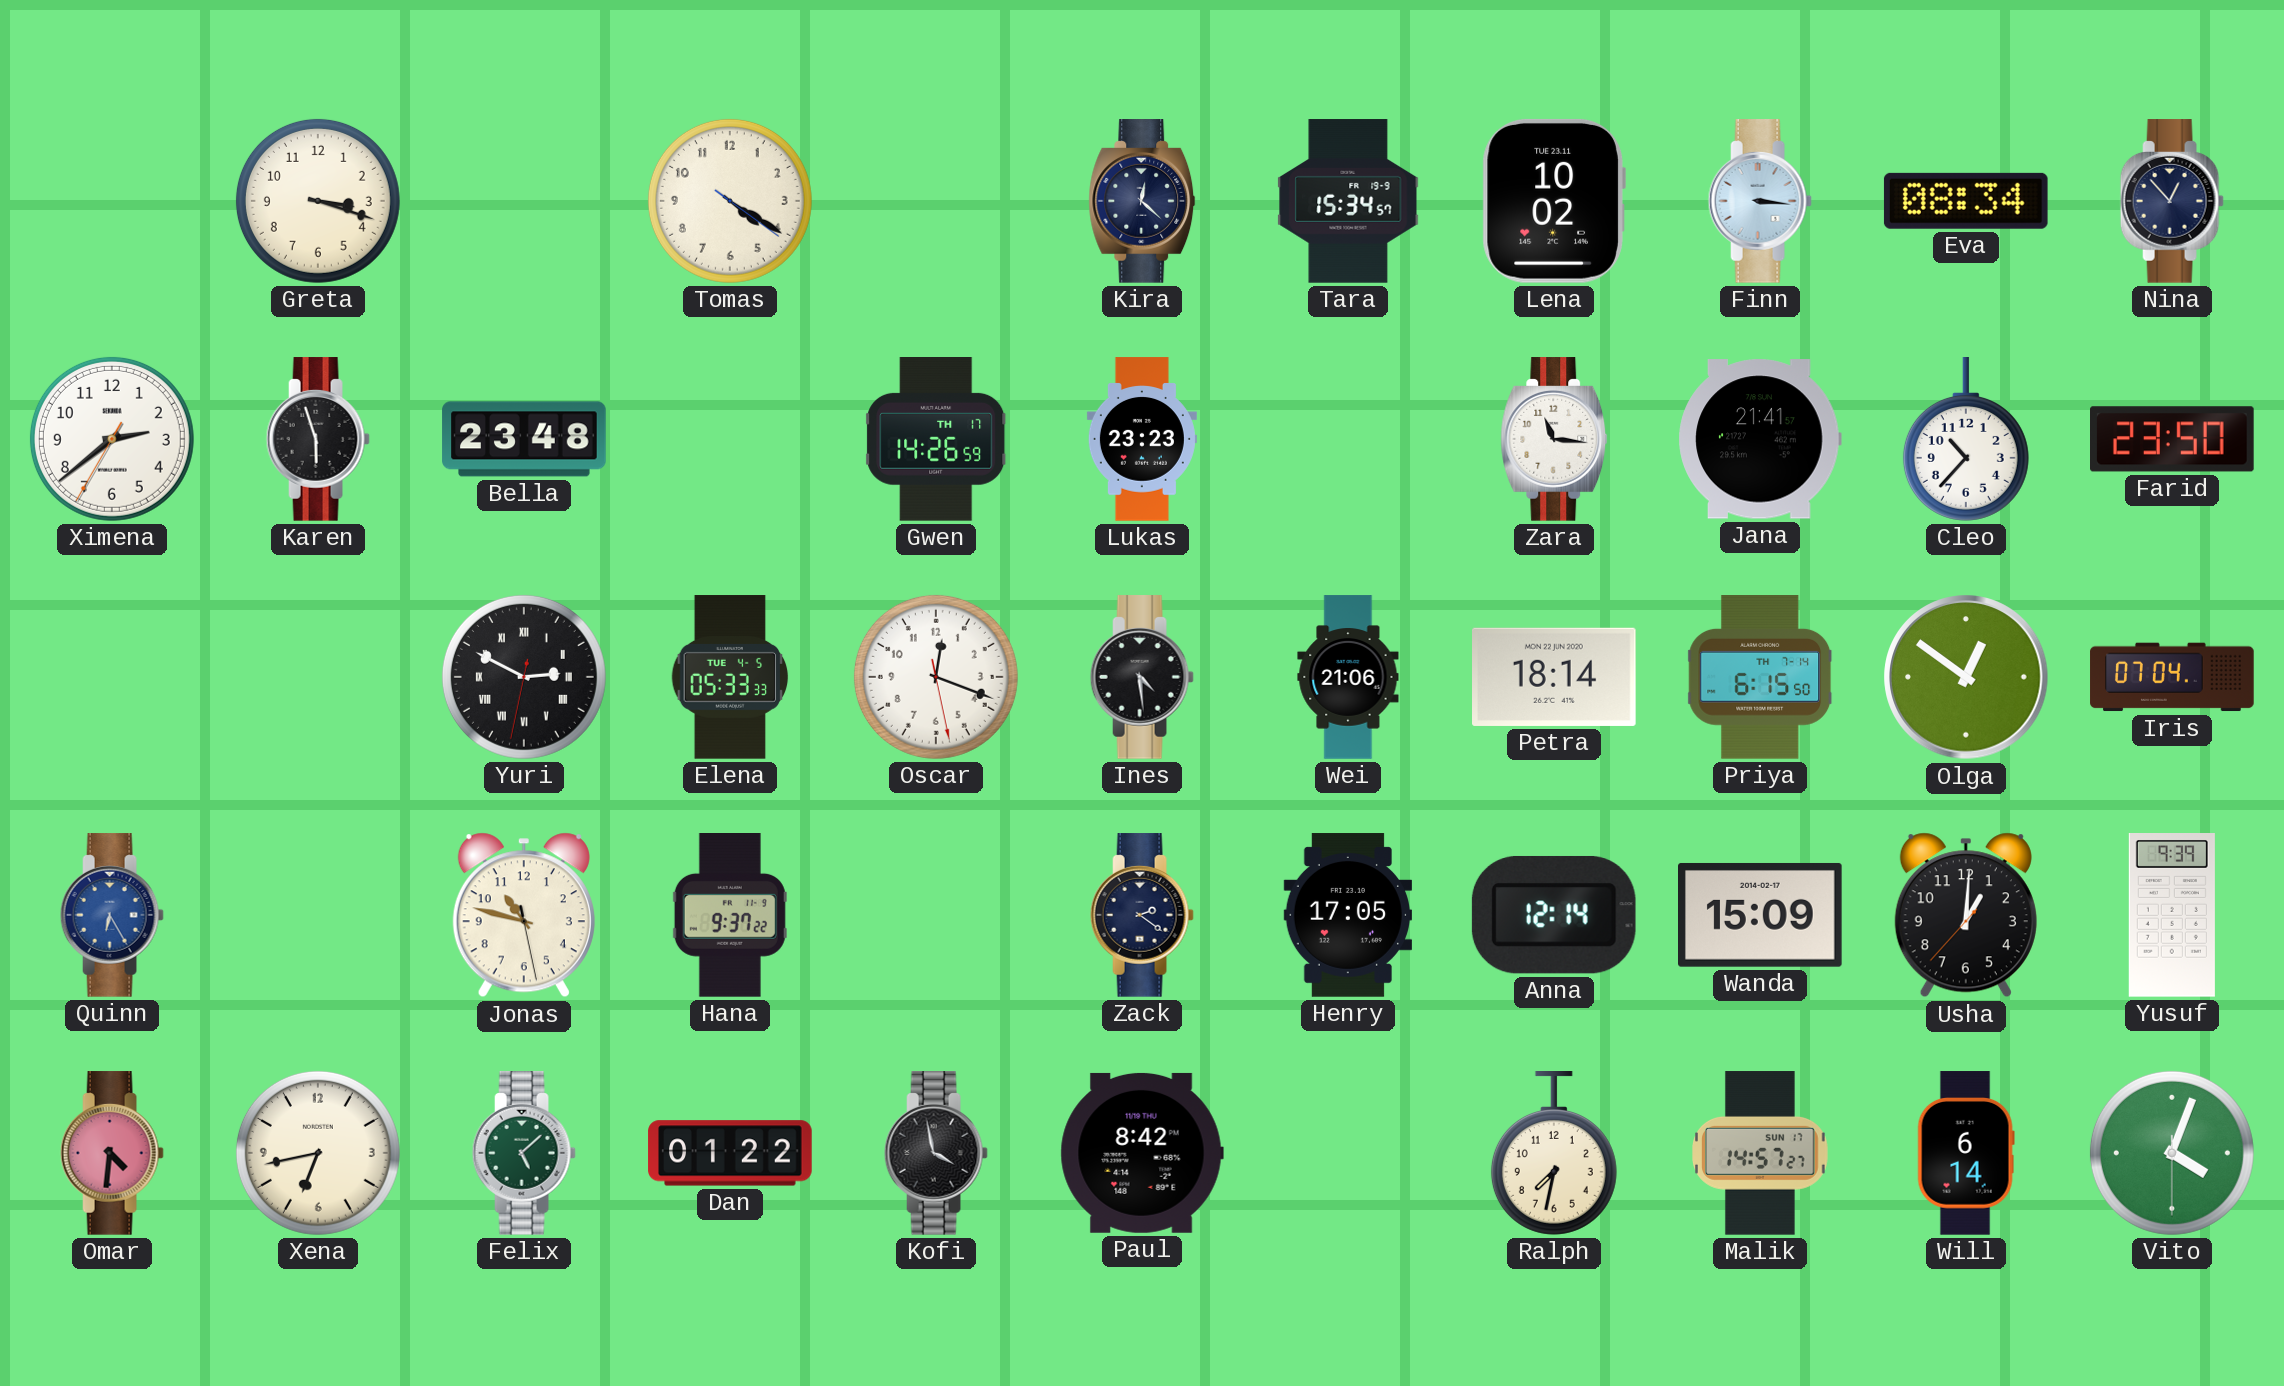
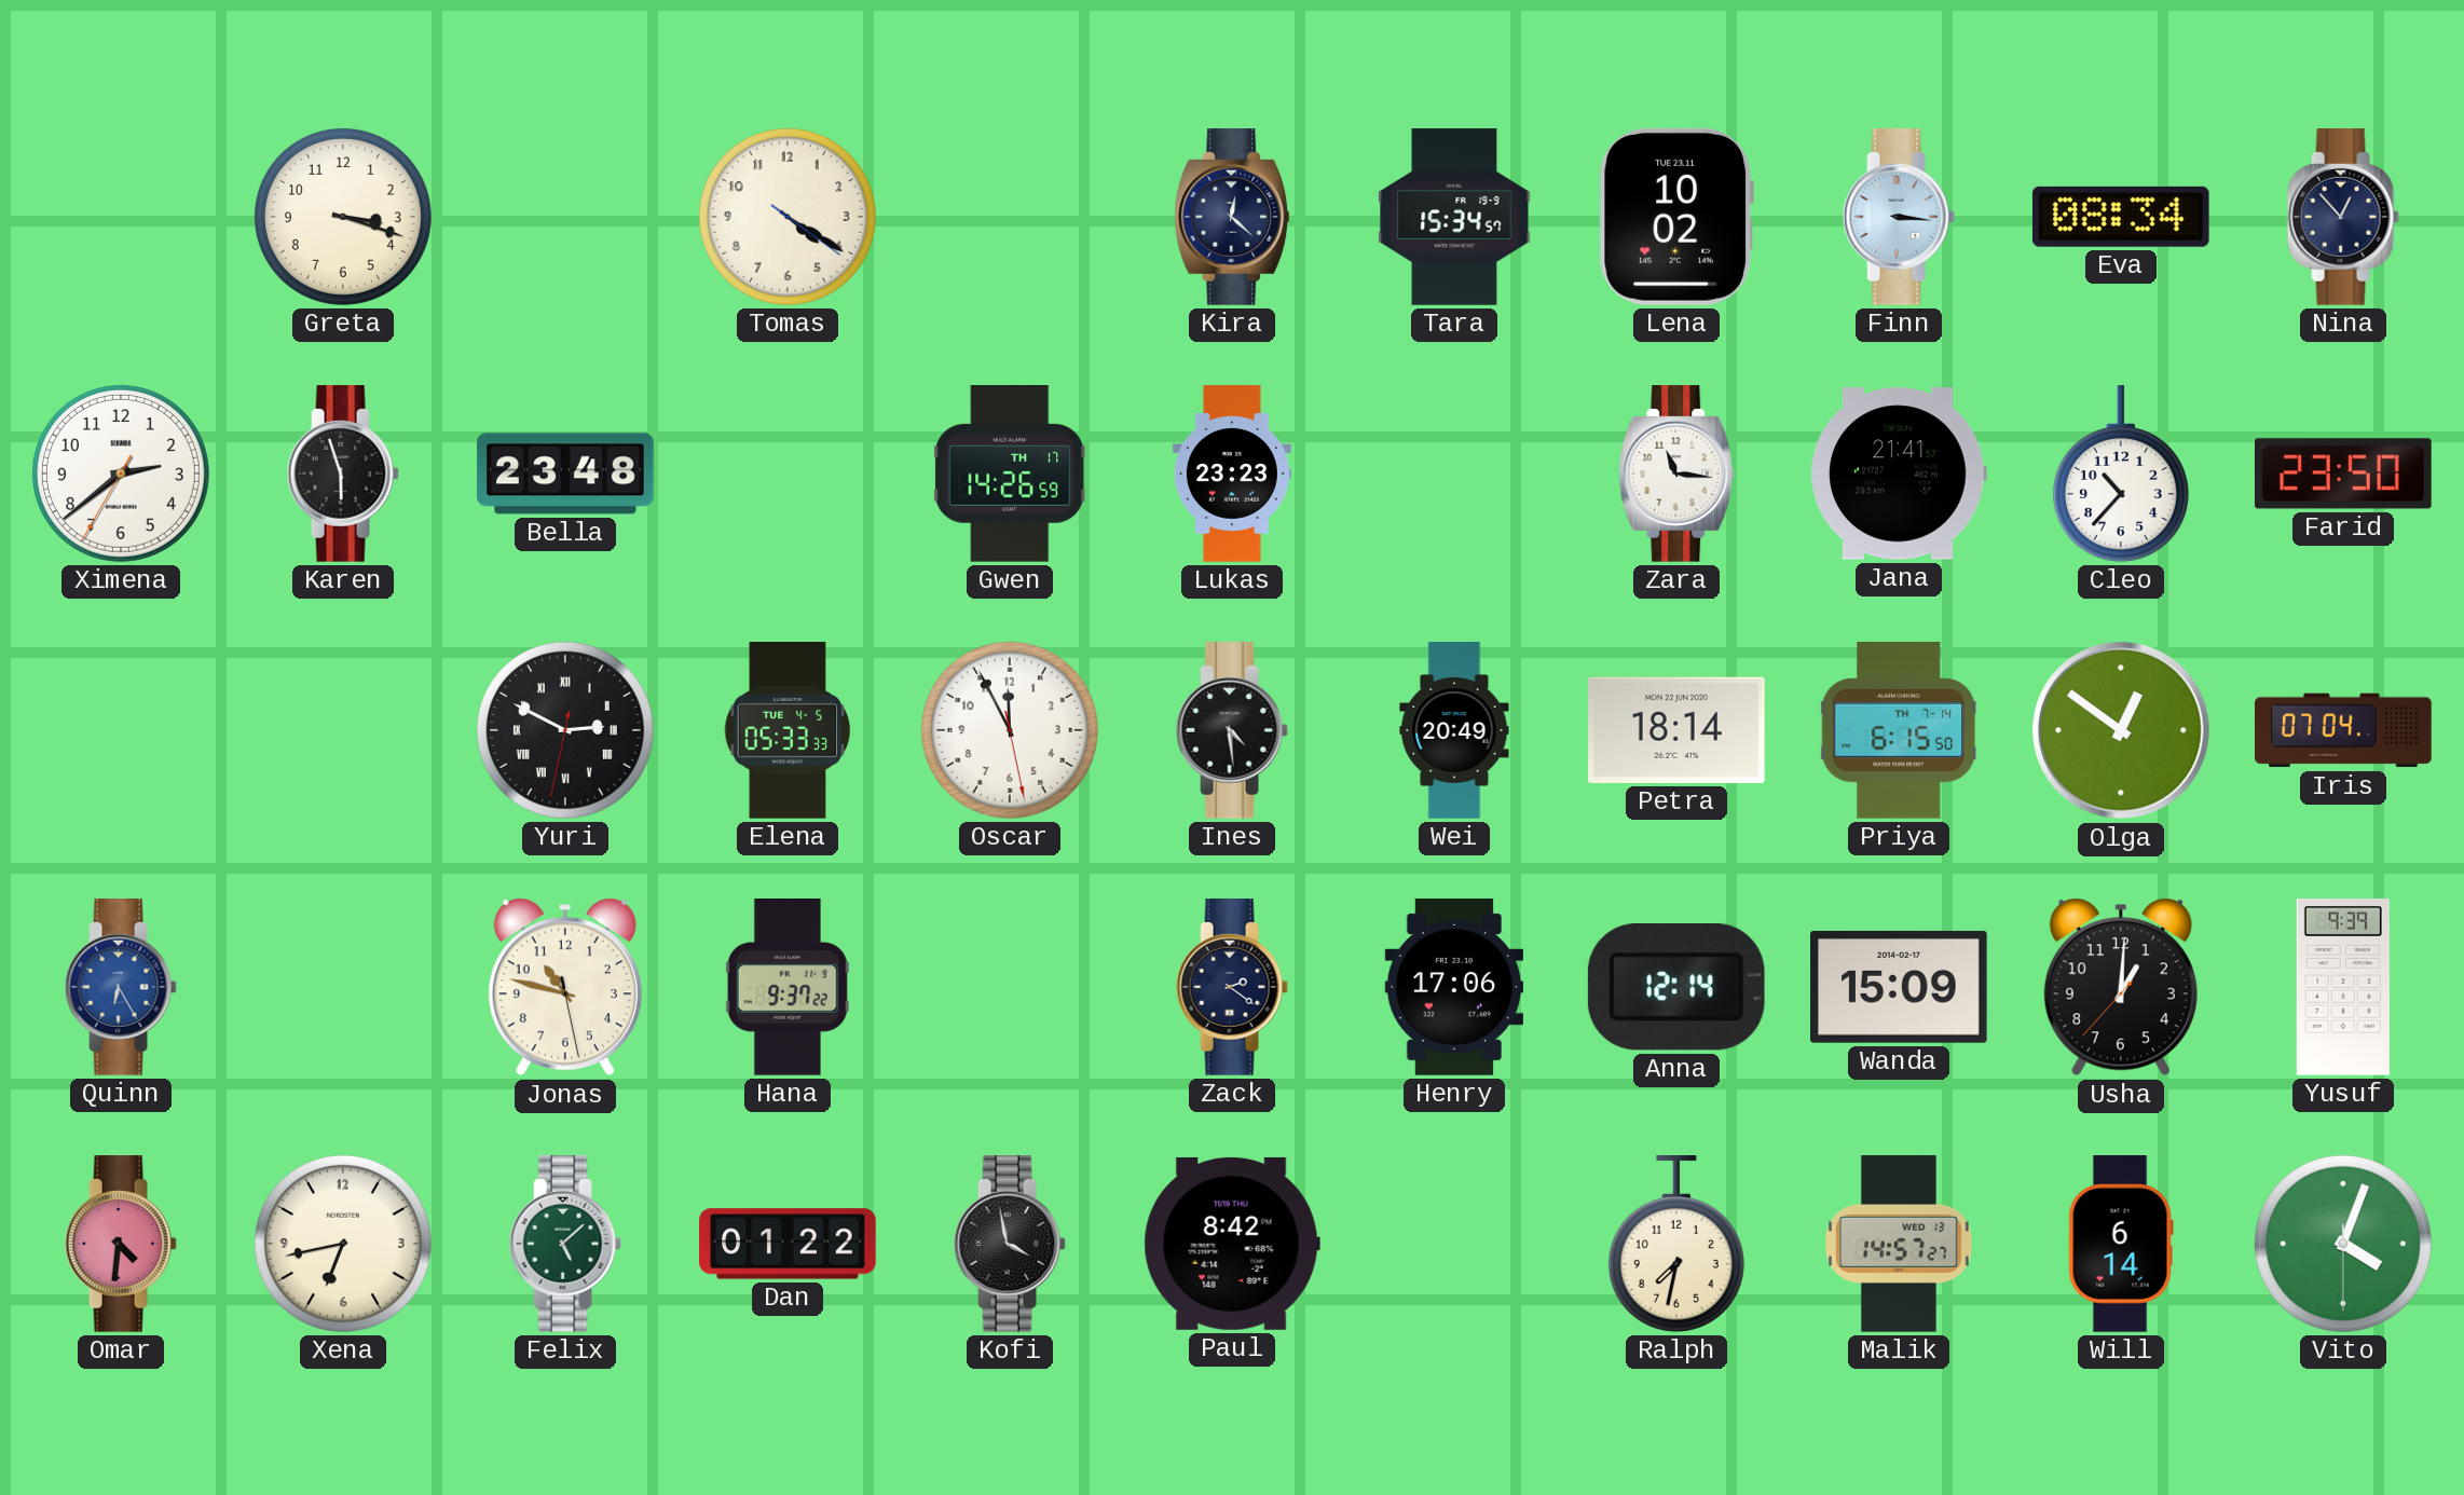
Oscar: 12:18 -> 11:55
Wei: 21:06 -> 20:49
Henry: 17:05 -> 17:06
Malik date: SUN 17 -> WED 13
